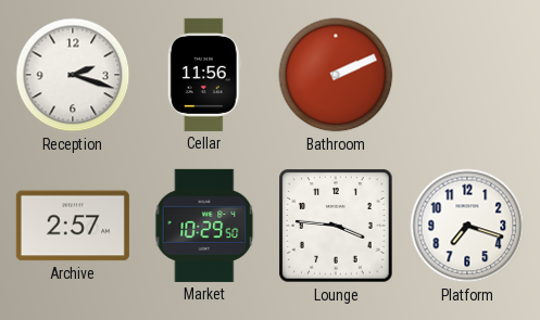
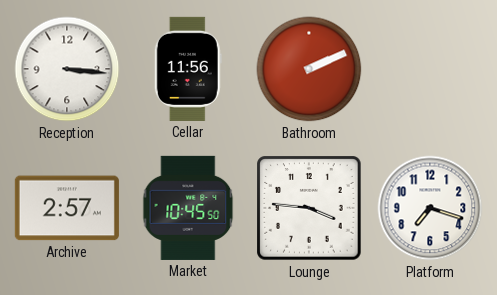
Reception: 2:18 -> 3:16
Market: 10:29 -> 10:45
